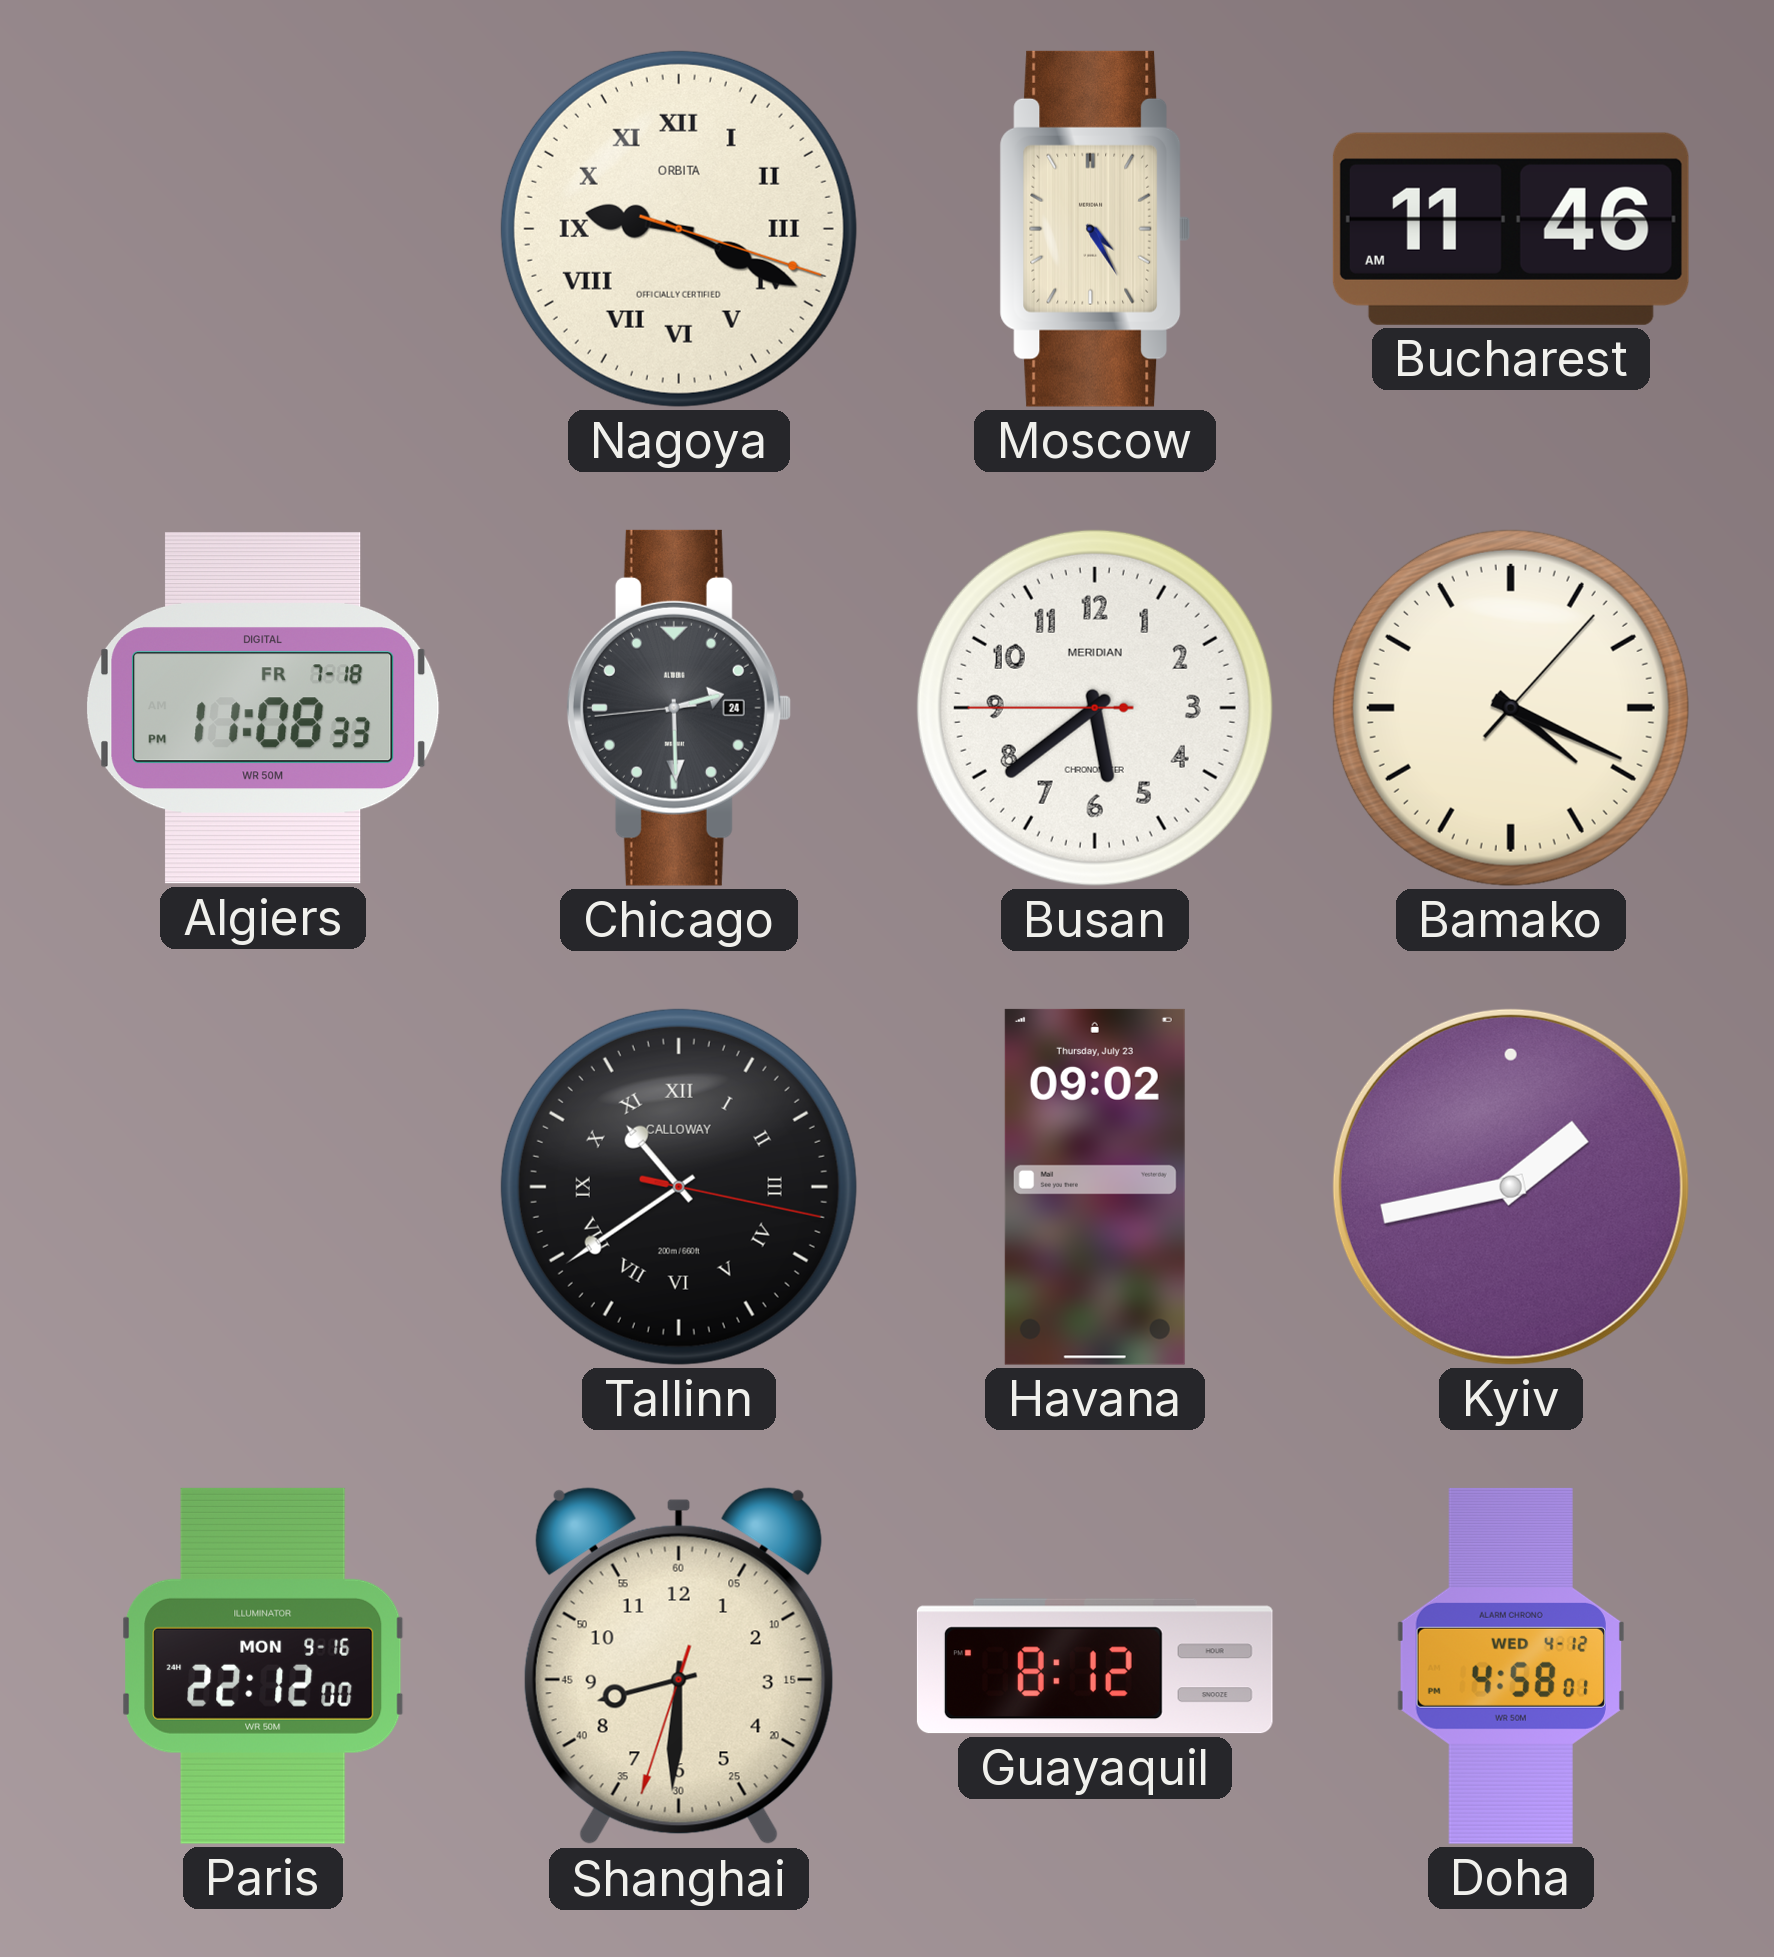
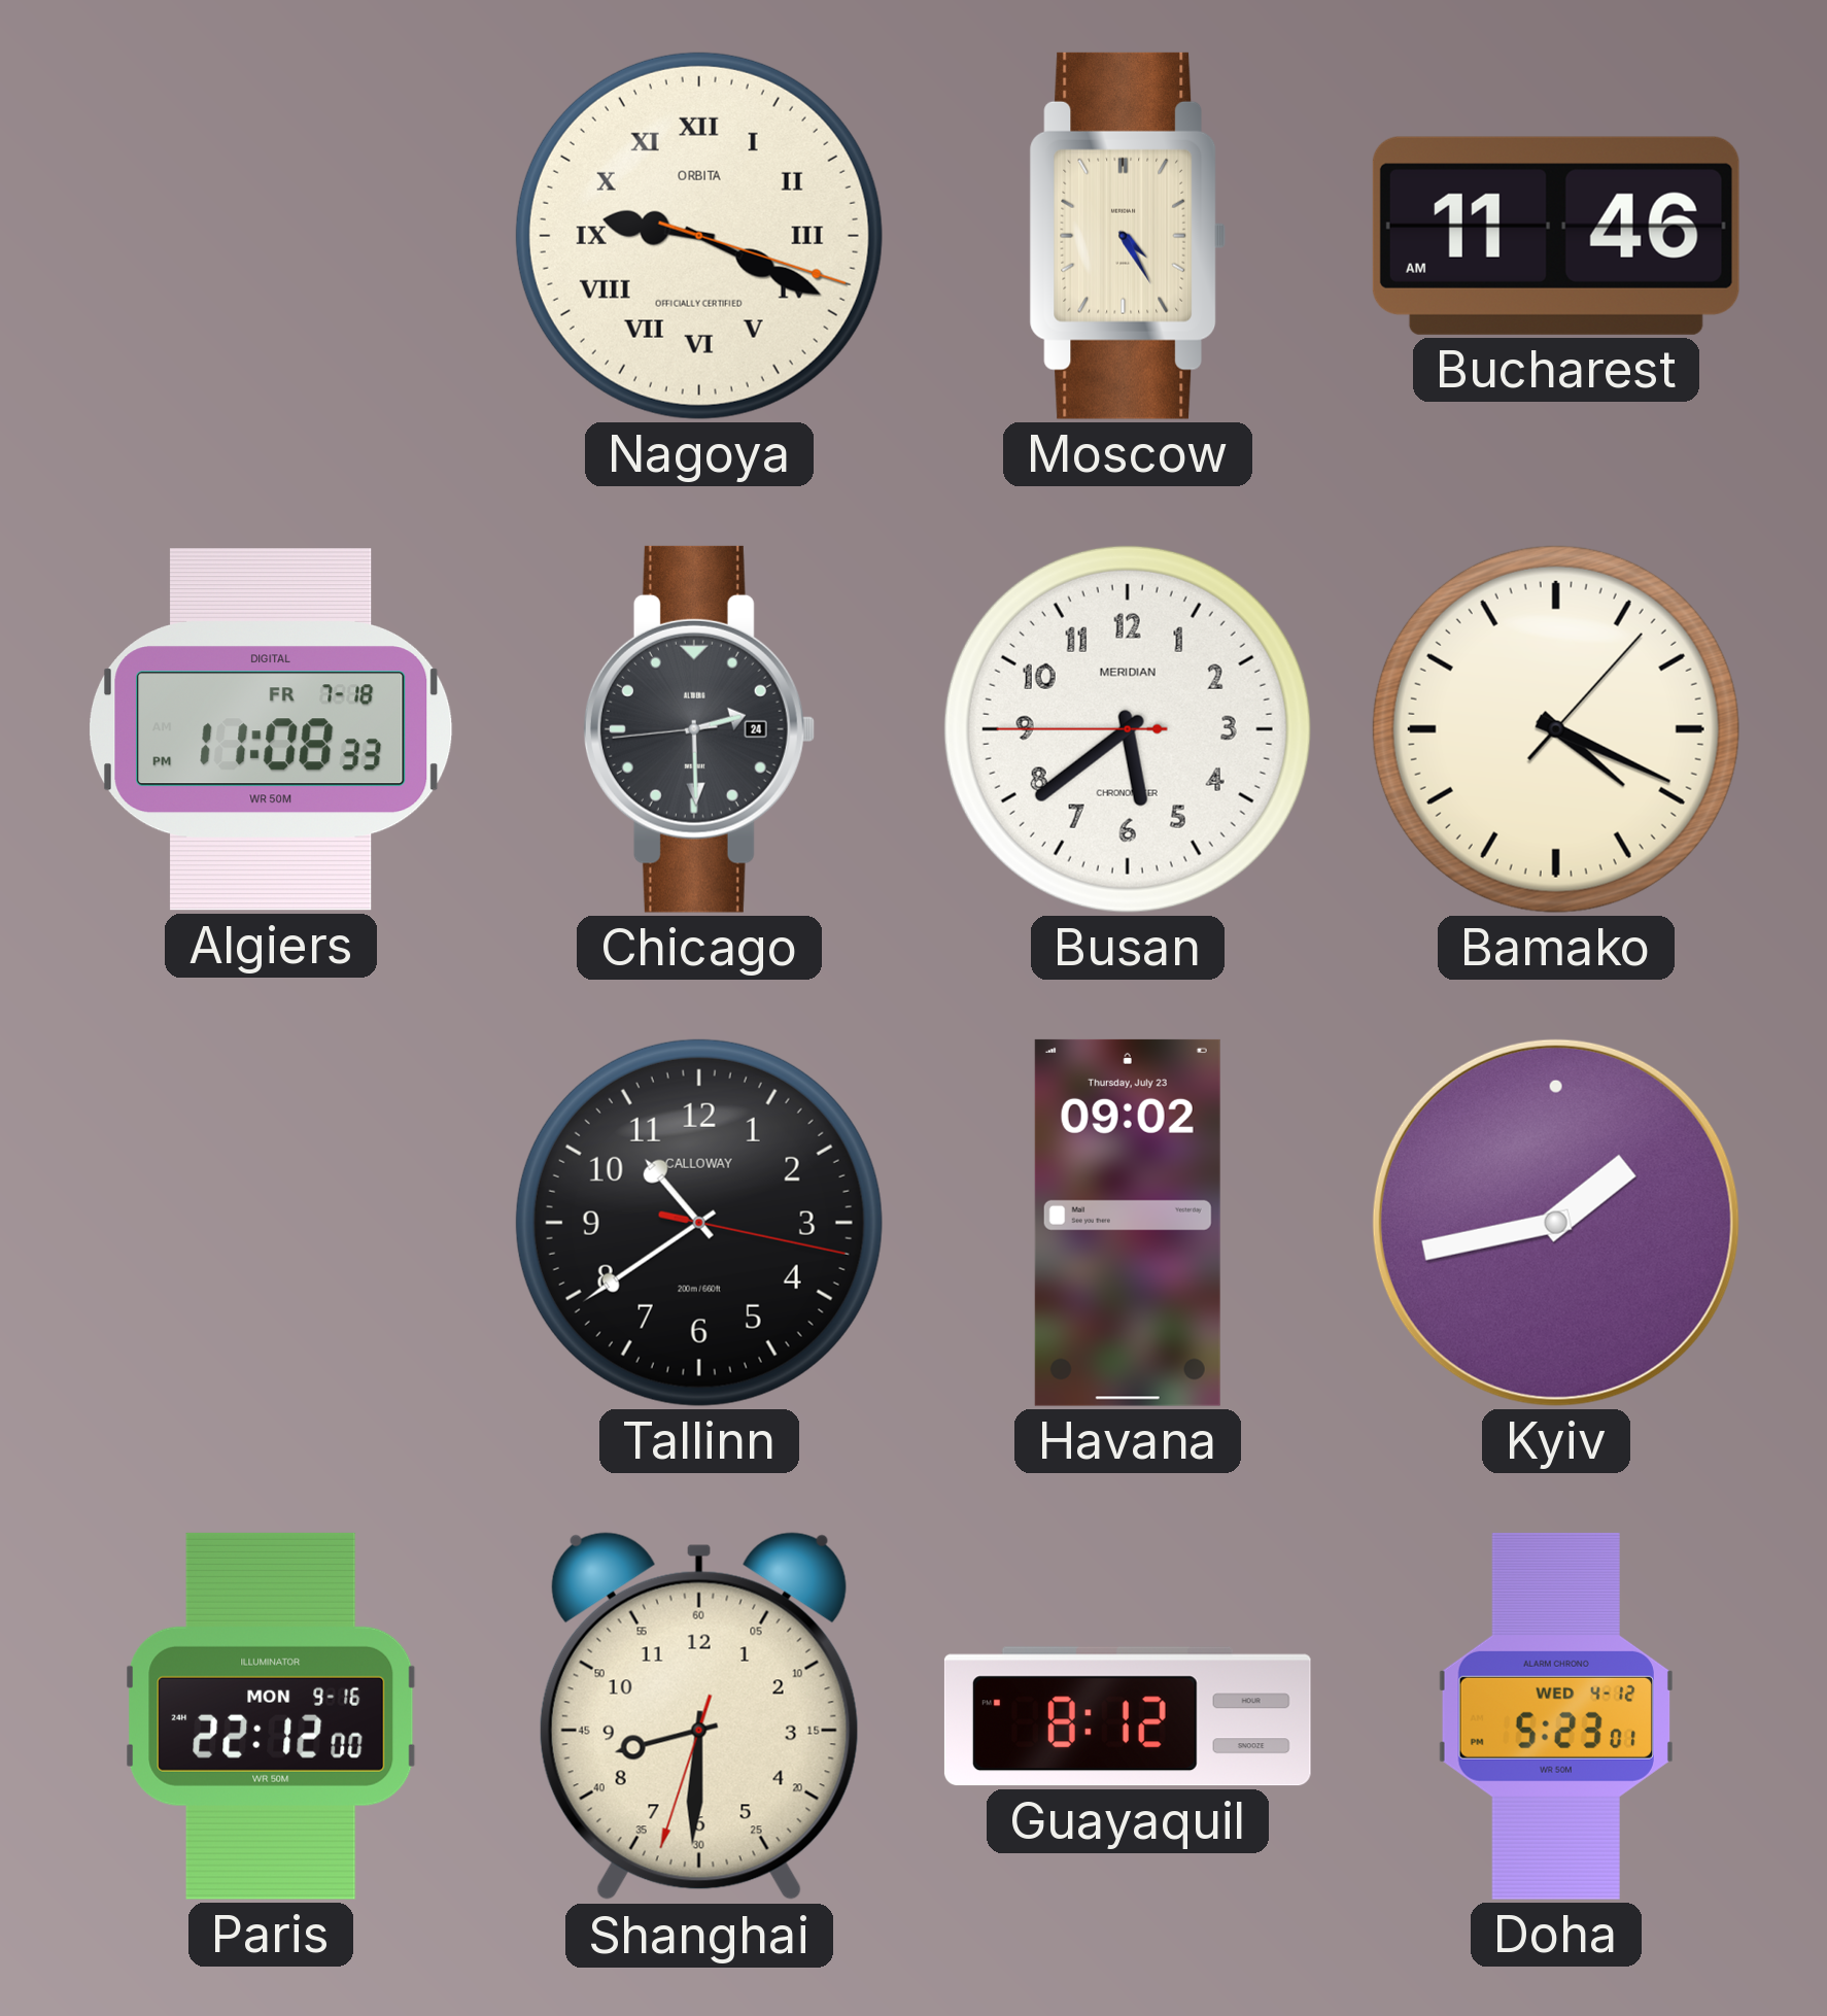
Tallinn numerals: Roman -> Arabic
Doha: 4:58 -> 5:23
